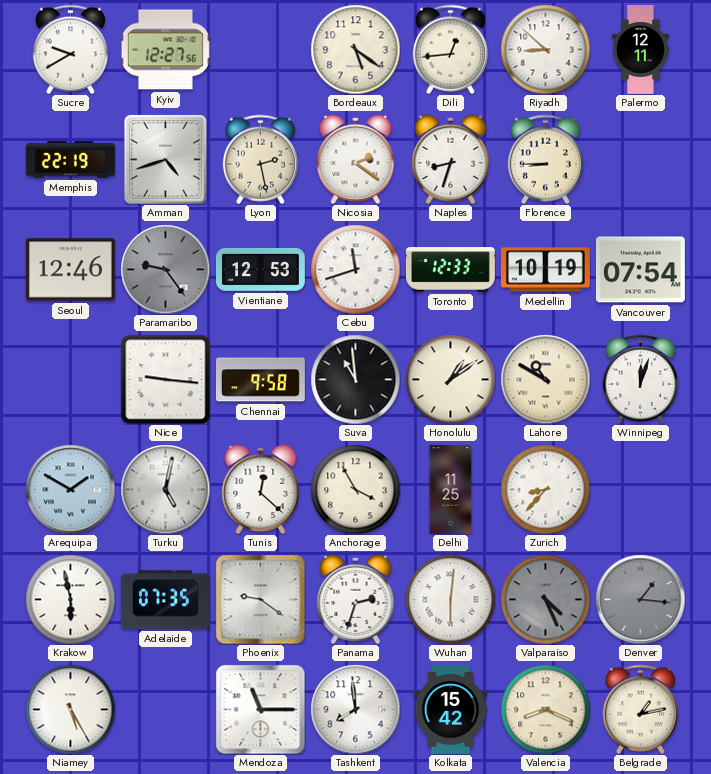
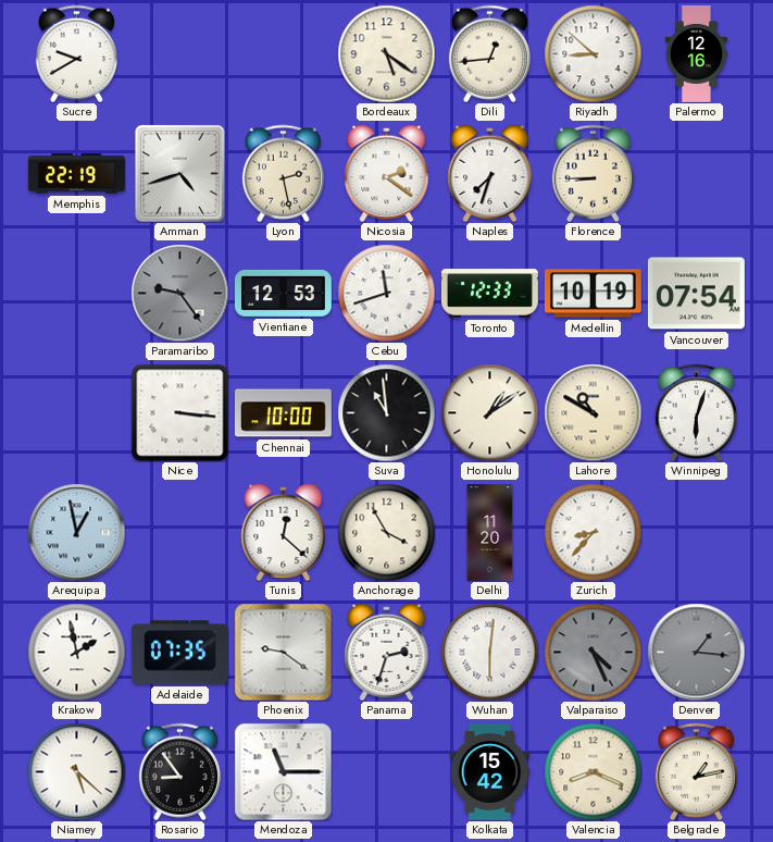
Kyiv: 12:27 -> none
Palermo: 12:11 -> 12:16
Naples: 8:33 -> 7:33
Seoul: 12:46 -> none
Nice: 9:16 -> 3:16
Chennai: 9:58 -> 10:00
Winnipeg: 12:03 -> 6:03
Arequipa: 1:50 -> 12:58
Turku: 5:02 -> none
Delhi: 11:25 -> 11:20
Krakow: 5:58 -> 1:58
Niamey: 5:25 -> 5:22
Rosario: none -> 8:54
Tashkent: 7:59 -> none
